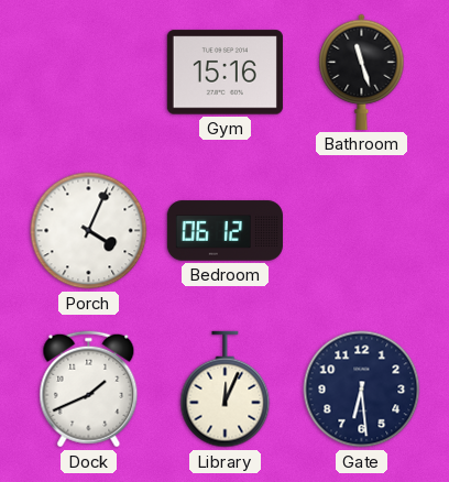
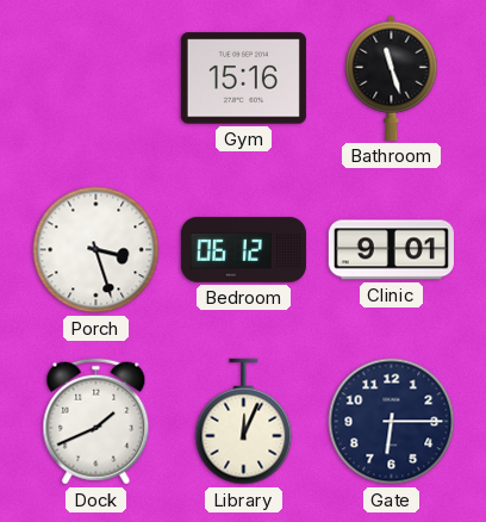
Porch: 4:04 -> 3:27
Clinic: none -> 9:01
Gate: 6:29 -> 6:15
